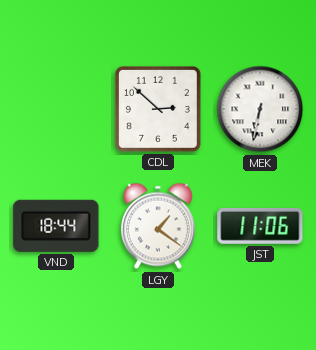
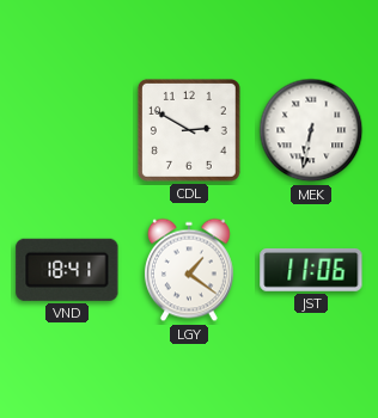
CDL: 2:52 -> 2:50
VND: 18:44 -> 18:41
